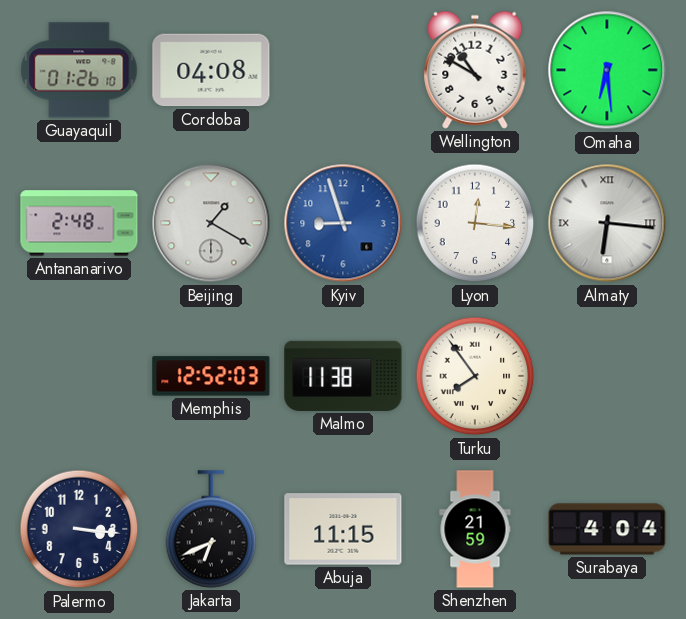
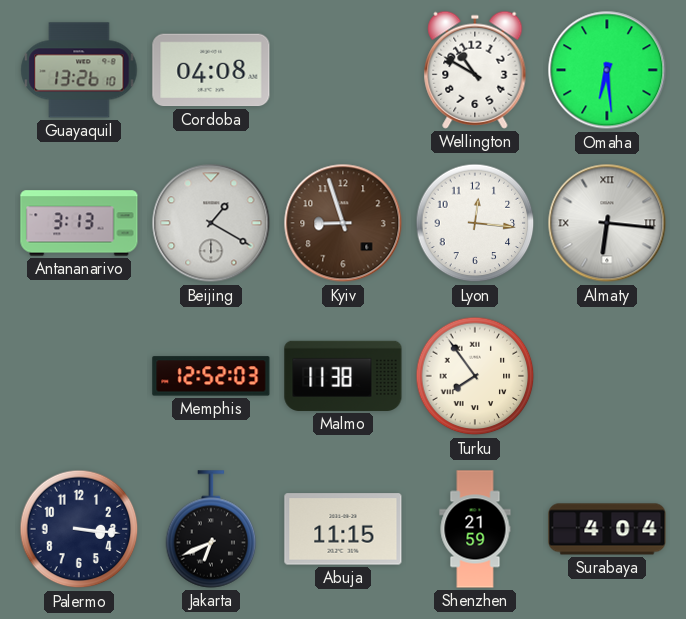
Guayaquil: 01:26 -> 13:26
Antananarivo: 2:48 -> 3:13
Kyiv dial: blue -> brown
